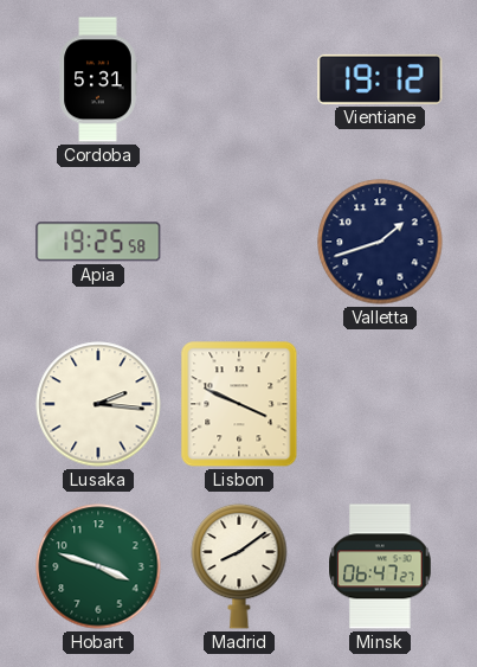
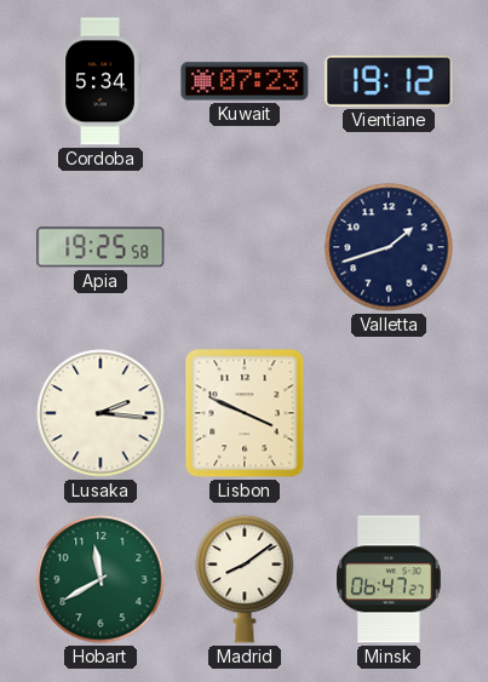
Cordoba: 5:31 -> 5:34
Kuwait: none -> 07:23
Hobart: 3:48 -> 11:40
